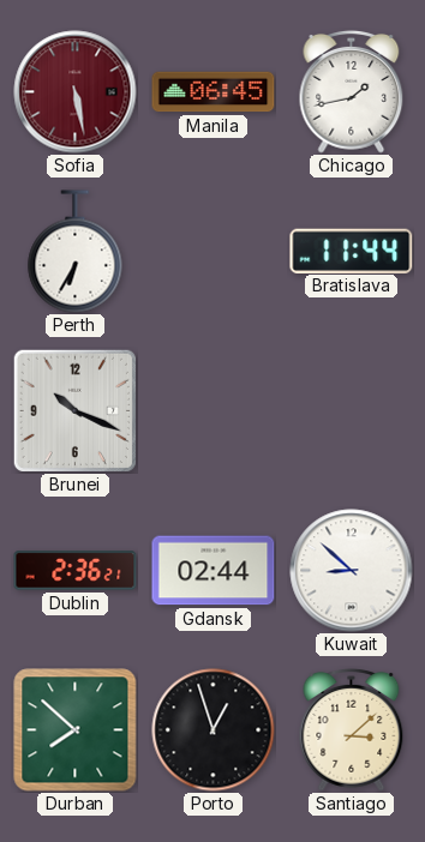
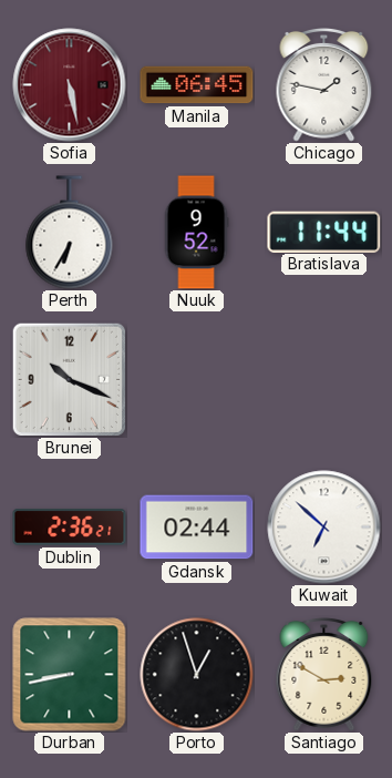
Chicago: 1:43 -> 1:47
Nuuk: none -> 9:52
Kuwait: 8:52 -> 6:52
Durban: 7:52 -> 8:43
Santiago: 3:08 -> 2:50
